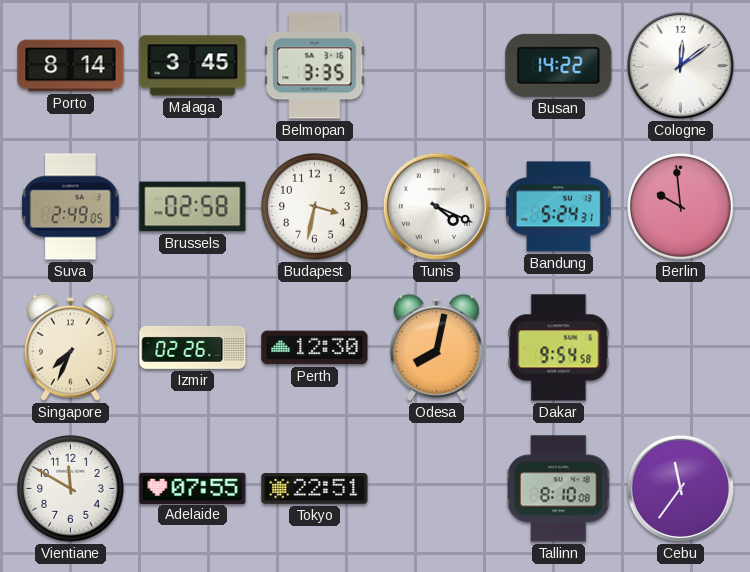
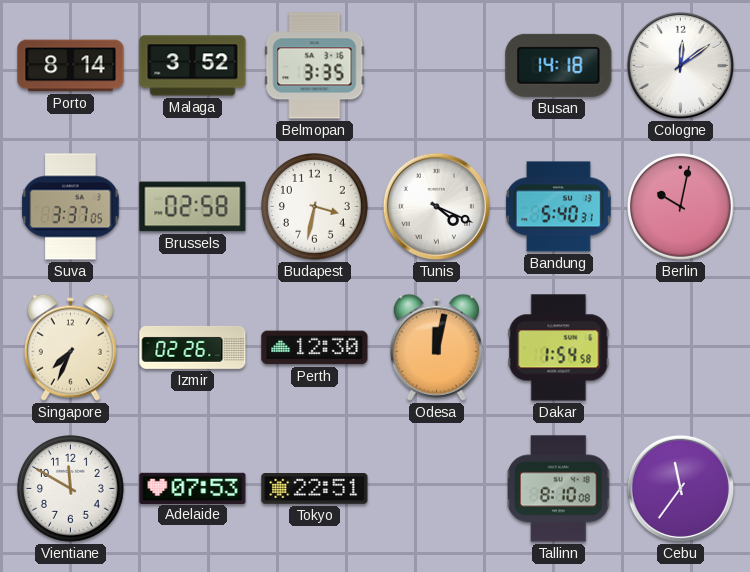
Malaga: 3:45 -> 3:52
Busan: 14:22 -> 14:18
Suva: 2:49 -> 3:37
Bandung: 5:24 -> 5:40
Berlin: 9:59 -> 10:02
Odesa: 8:02 -> 12:02
Dakar: 9:54 -> 1:54
Adelaide: 07:55 -> 07:53
